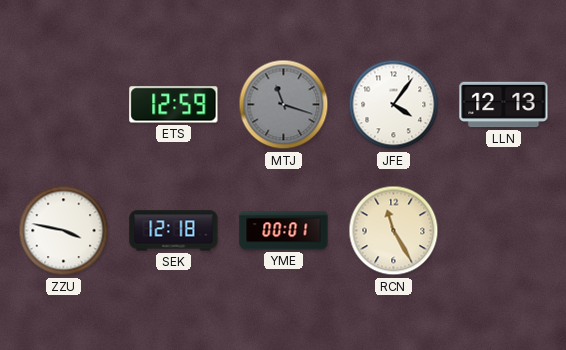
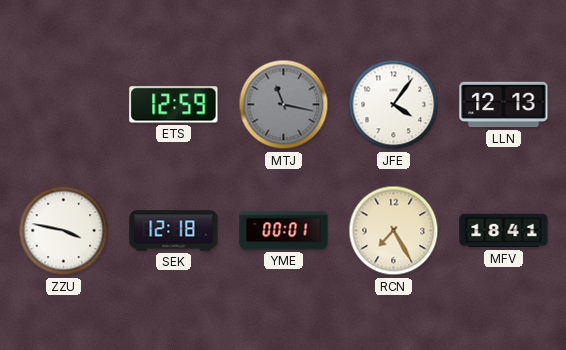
MTJ: 11:18 -> 11:17
RCN: 11:25 -> 7:25
MFV: none -> 18:41
